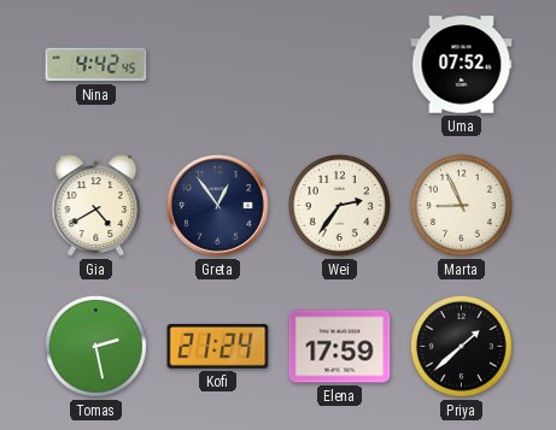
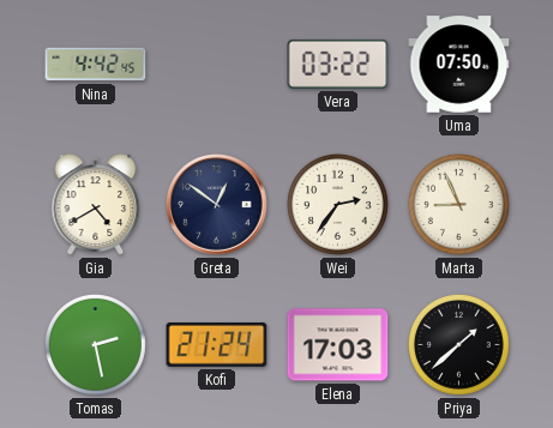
Vera: none -> 03:22
Uma: 07:52 -> 07:50
Greta: 12:54 -> 12:51
Elena: 17:59 -> 17:03
